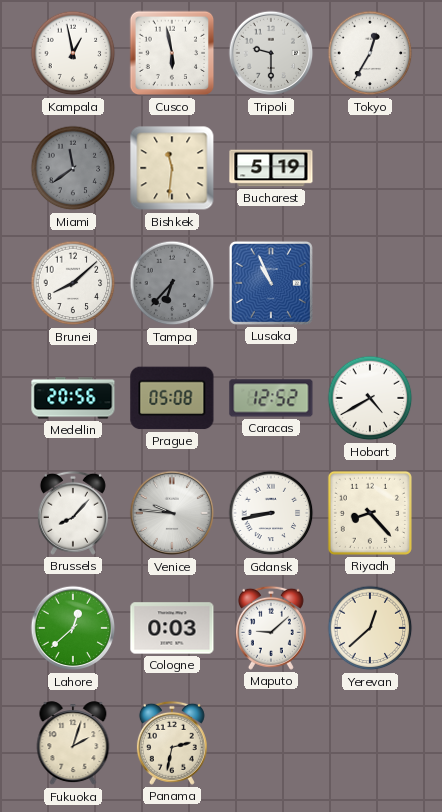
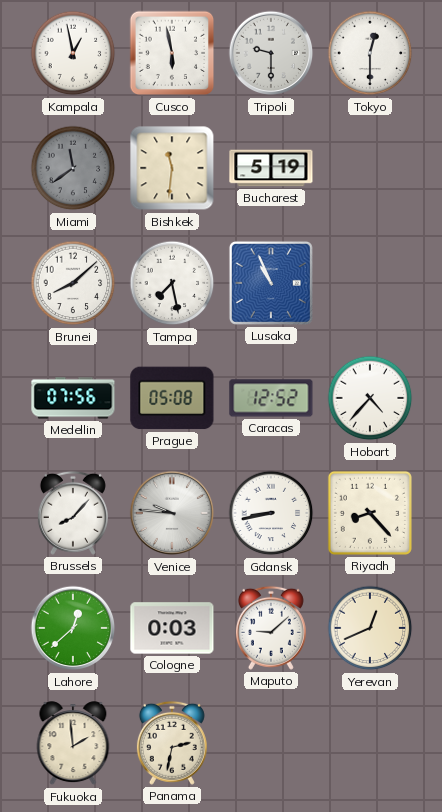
Tokyo: 12:35 -> 12:30
Tampa: 6:37 -> 7:28
Tampa dial: grey -> white
Medellin: 20:56 -> 07:56
Hobart: 4:40 -> 4:37
Yerevan: 12:38 -> 12:41
Fukuoka: 2:03 -> 1:59
